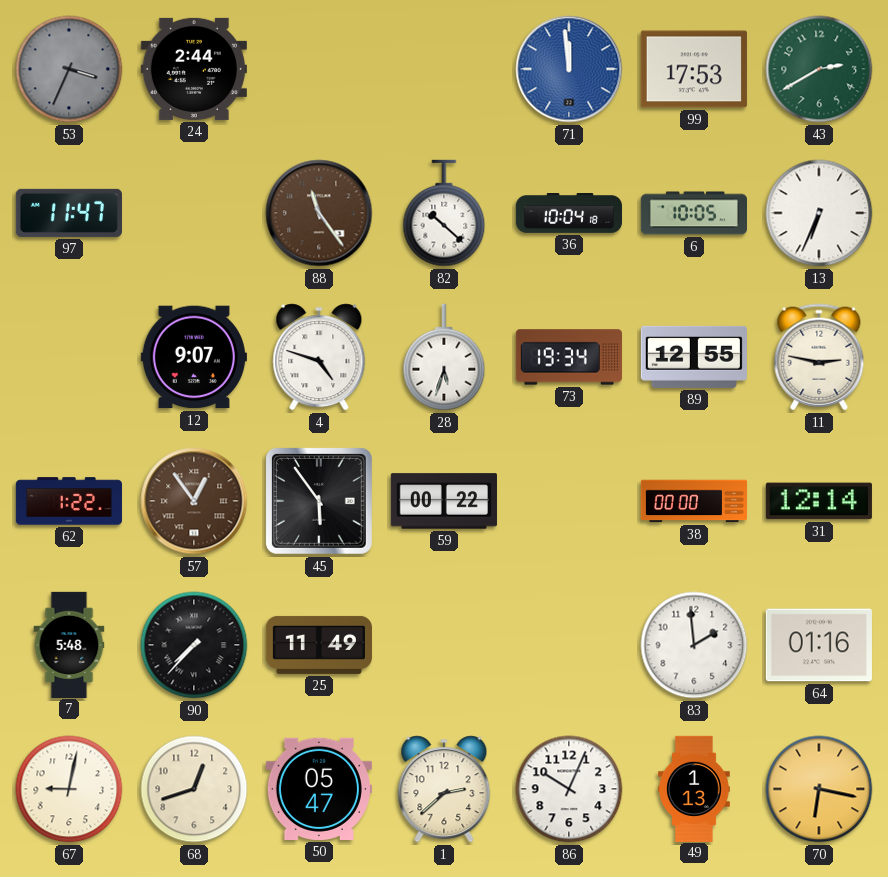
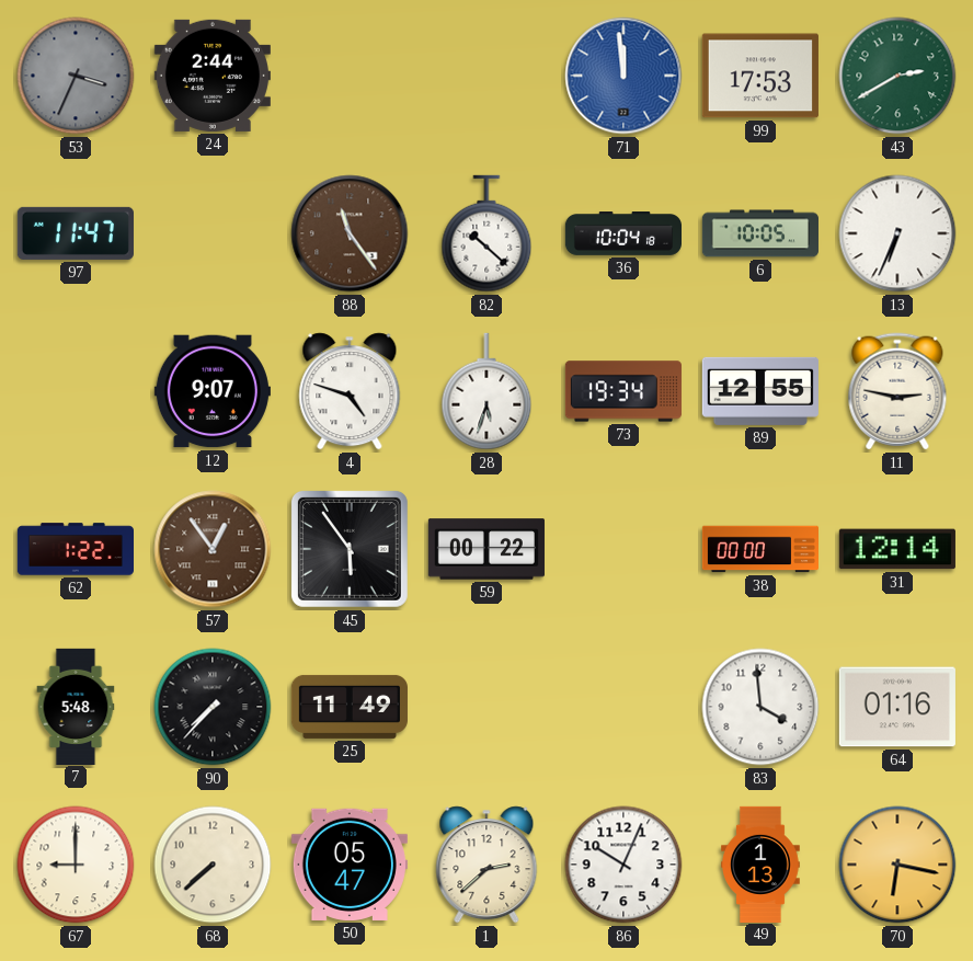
83: 1:59 -> 3:59
67: 9:02 -> 9:00
68: 12:42 -> 7:38
